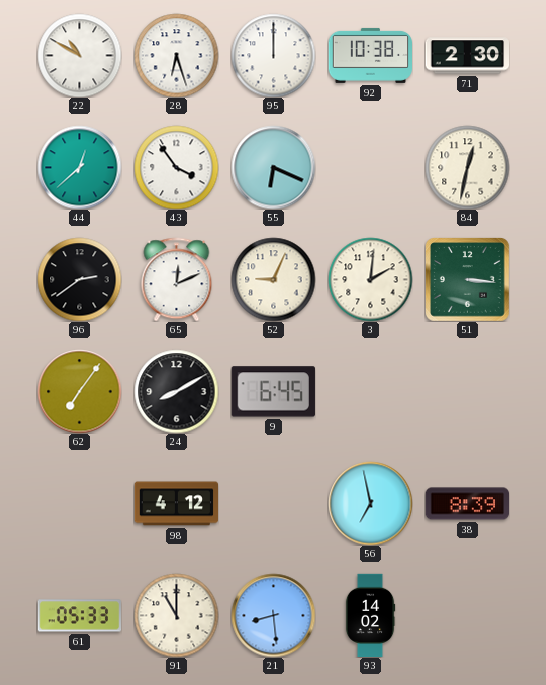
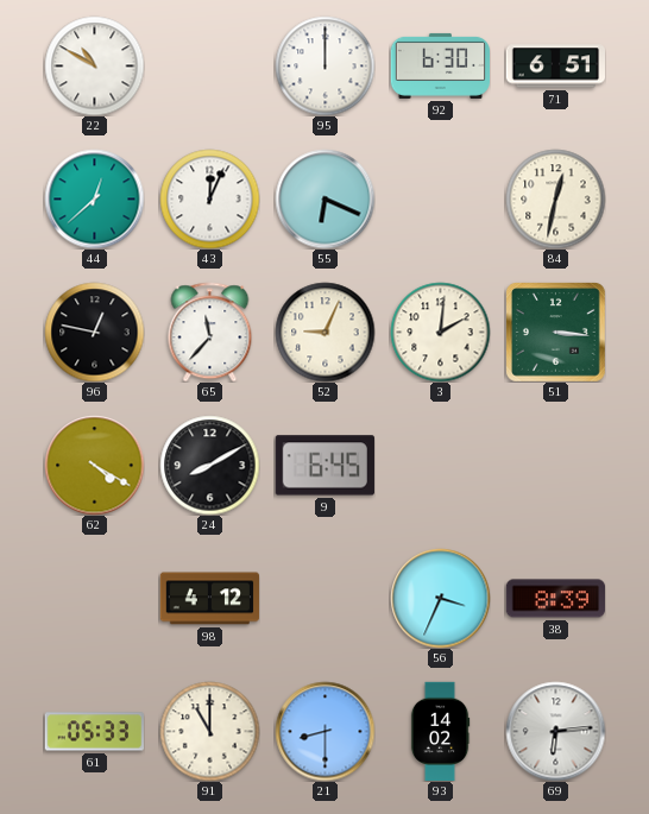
28: 6:27 -> none
92: 10:38 -> 6:30
71: 2:30 -> 6:51
43: 3:54 -> 12:04
96: 2:39 -> 12:47
65: 12:11 -> 11:37
62: 7:06 -> 4:20
56: 6:58 -> 3:34
21: 8:29 -> 8:30
69: none -> 6:14
